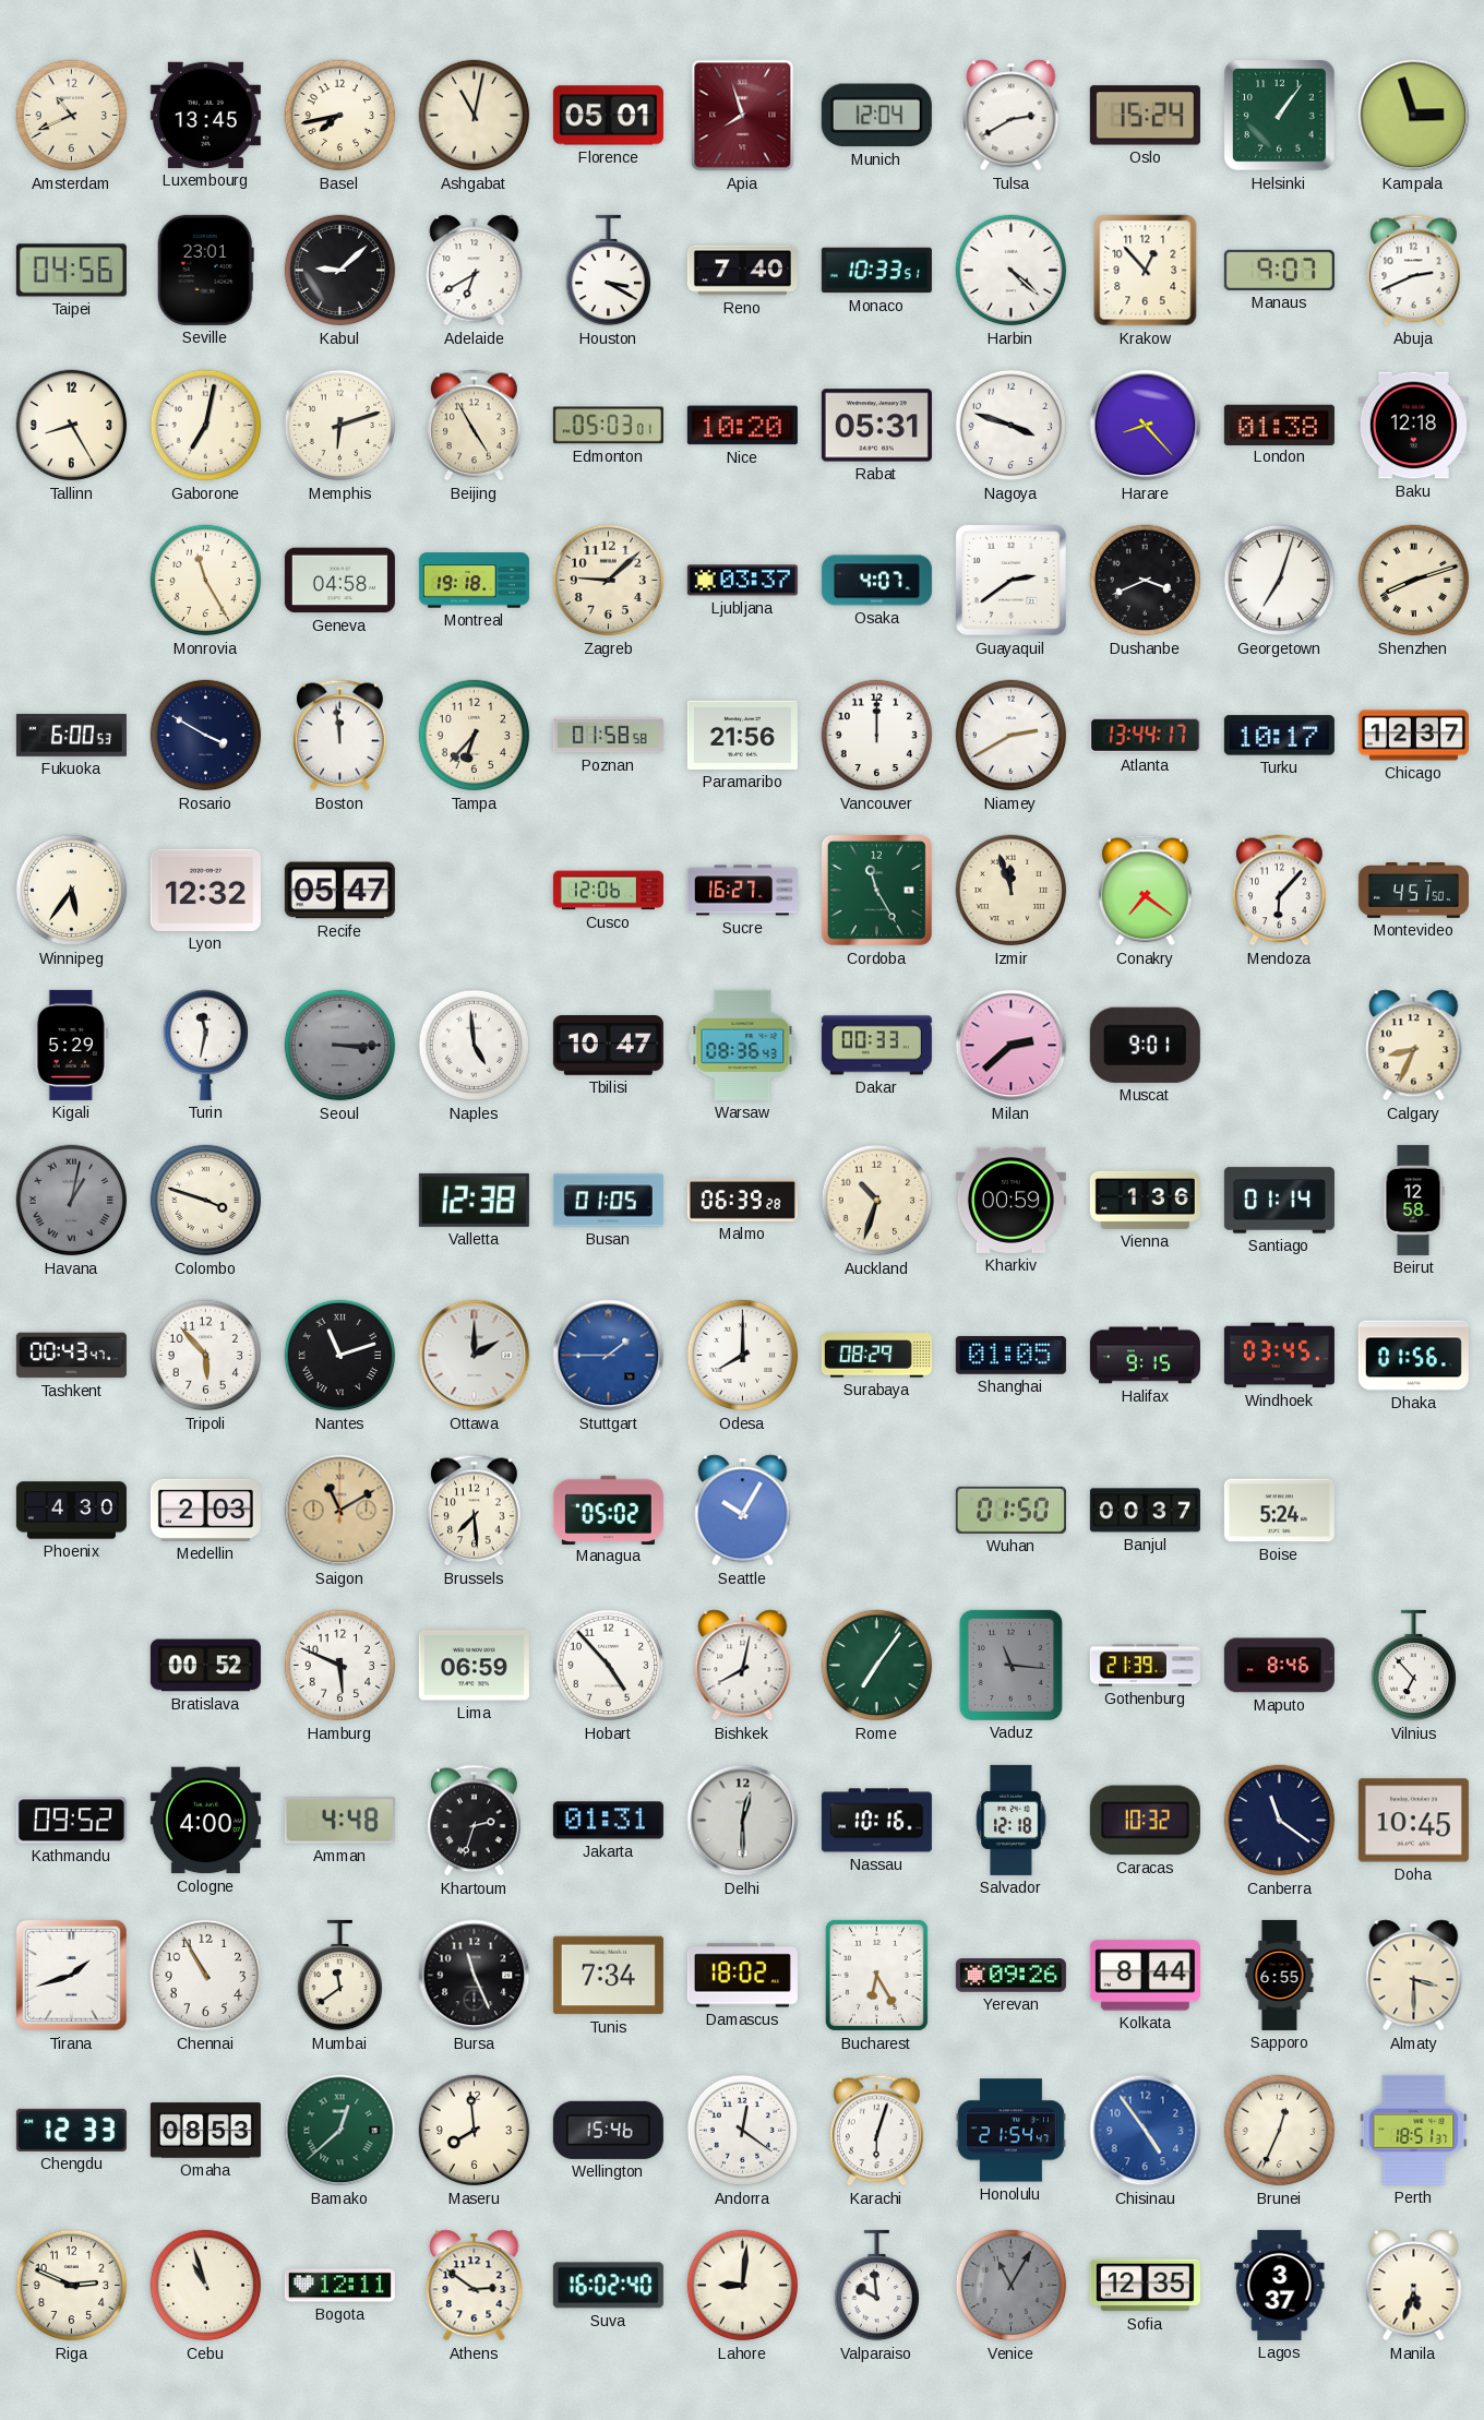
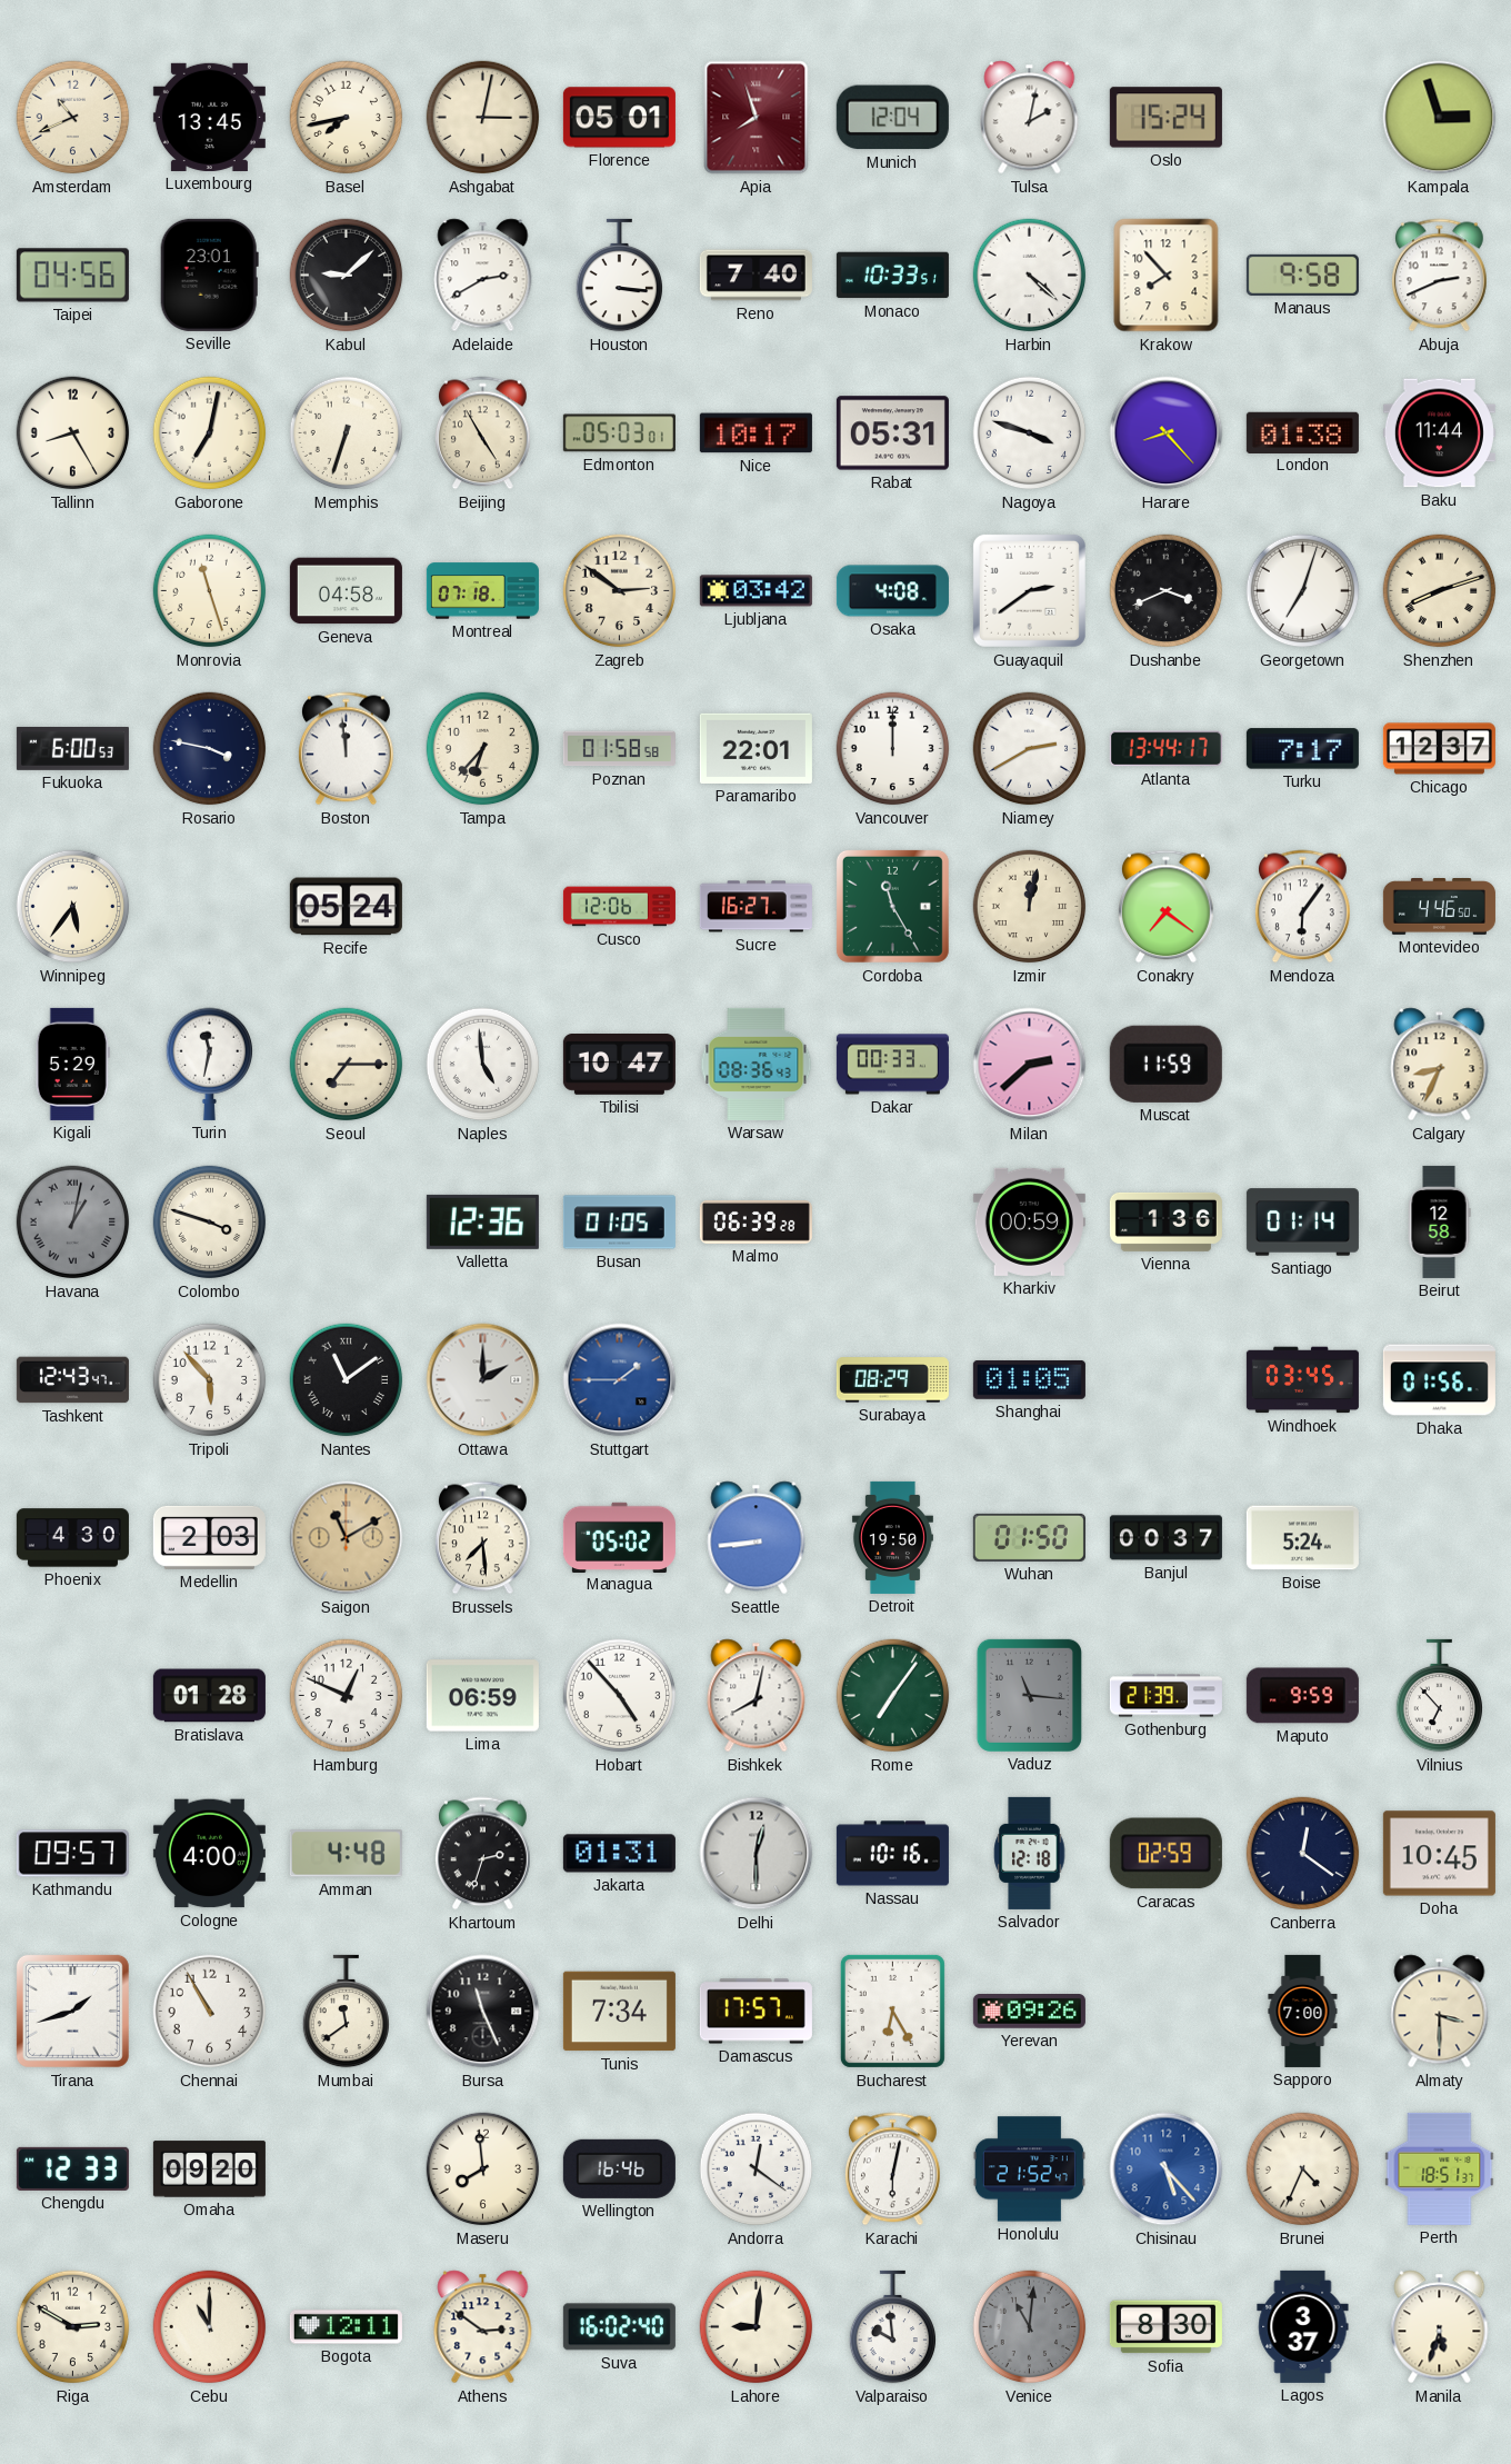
Ashgabat: 11:02 -> 3:02
Tulsa: 2:40 -> 2:02
Helsinki: 1:06 -> none
Adelaide: 6:40 -> 2:40
Houston: 3:20 -> 3:16
Krakow: 12:53 -> 7:53
Manaus: 9:07 -> 9:58
Memphis: 6:12 -> 6:33
Nice: 10:20 -> 10:17
Baku: 12:18 -> 11:44
Monrovia: 11:25 -> 11:27
Montreal: 19:18 -> 07:18
Zagreb: 9:08 -> 2:51
Ljubljana: 03:37 -> 03:42
Osaka: 4:07 -> 4:08
Rosario: 3:50 -> 3:47
Paramaribo: 21:56 -> 22:01
Turku: 10:17 -> 7:17
Lyon: 12:32 -> none
Recife: 05:47 -> 05:24
Izmir: 11:57 -> 12:02
Mendoza: 6:07 -> 6:06
Montevideo: 4:51 -> 4:46
Seoul: 3:15 -> 7:15
Seoul dial: grey -> cream
Muscat: 9:01 -> 11:59
Valletta: 12:38 -> 12:36
Auckland: 10:33 -> none
Tashkent: 00:43 -> 12:43
Nantes: 11:12 -> 11:09
Odesa: 8:00 -> none
Halifax: 9:15 -> none
Seattle: 10:05 -> 8:44
Detroit: none -> 19:50
Bratislava: 00:52 -> 01:28
Hamburg: 5:49 -> 12:49
Maputo: 8:46 -> 9:59
Kathmandu: 09:52 -> 09:57
Caracas: 10:32 -> 02:59
Canberra: 11:21 -> 12:21
Damascus: 18:02 -> 17:57
Kolkata: 8:44 -> none
Sapporo: 6:55 -> 7:00
Omaha: 08:53 -> 09:20
Bamako: 12:38 -> none
Wellington: 15:46 -> 16:46
Karachi: 6:03 -> 6:02
Honolulu: 21:54 -> 21:52
Chisinau: 4:54 -> 5:23
Brunei: 12:34 -> 4:34
Riga: 2:49 -> 2:50
Cebu: 10:57 -> 11:00
Venice: 11:05 -> 11:01
Sofia: 12:35 -> 8:30
